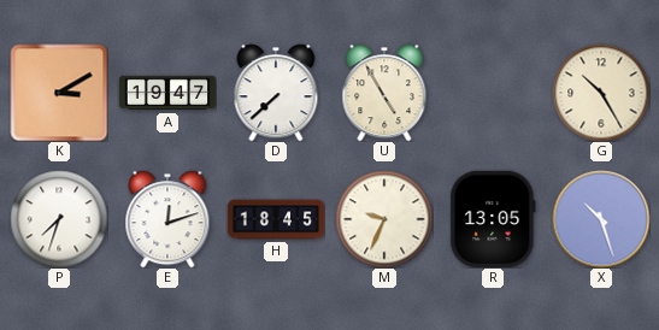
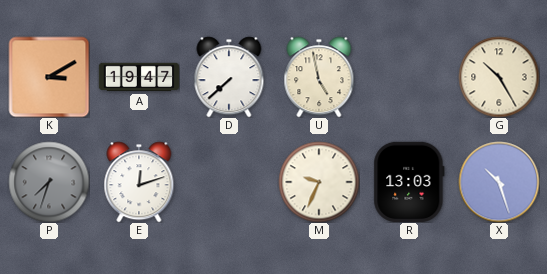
U: 4:55 -> 4:58
P dial: white -> grey
H: 18:45 -> none
R: 13:05 -> 13:03
